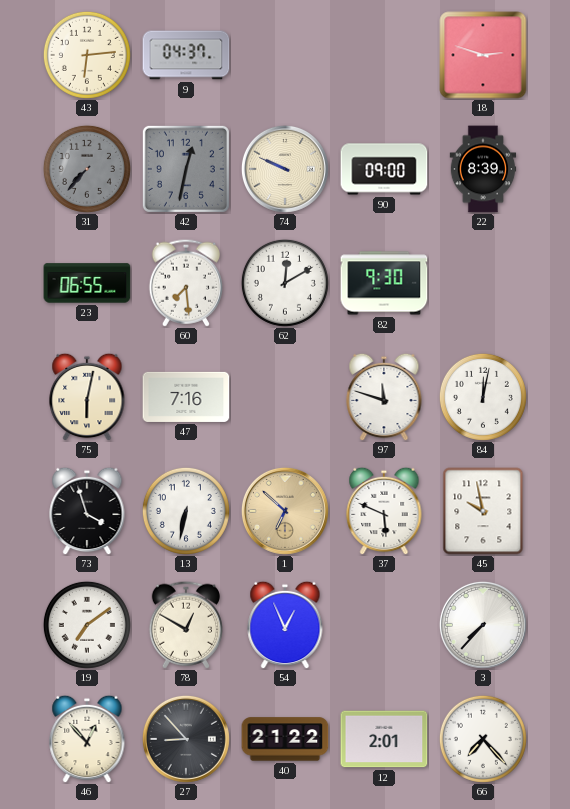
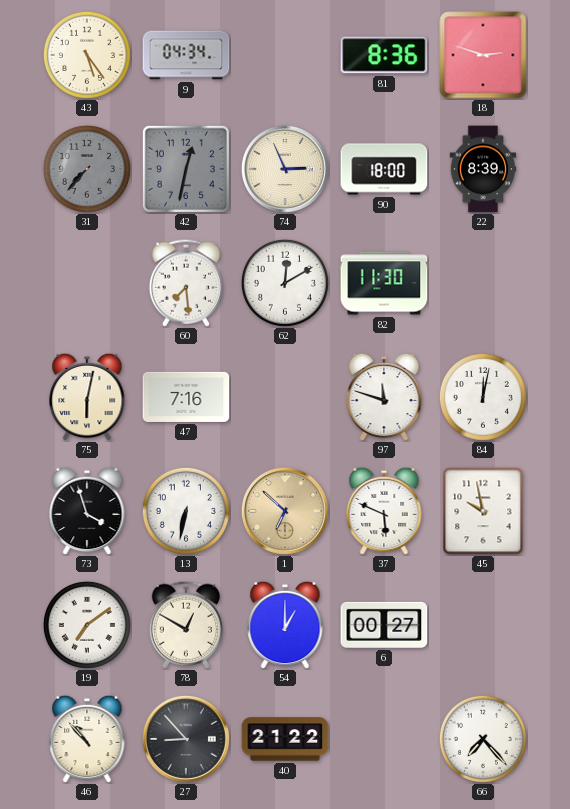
43: 6:14 -> 5:24
9: 04:37 -> 04:34
81: none -> 8:36
74: 9:49 -> 2:56
90: 09:00 -> 18:00
23: 06:55 -> none
82: 9:30 -> 11:30
54: 12:56 -> 1:00
6: none -> 00:27
3: 7:37 -> none
46: 12:53 -> 10:53
12: 2:01 -> none
